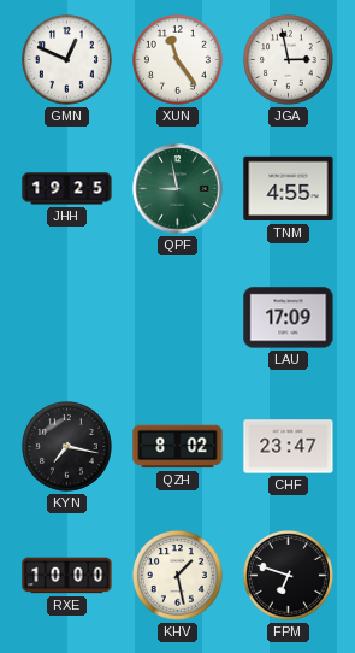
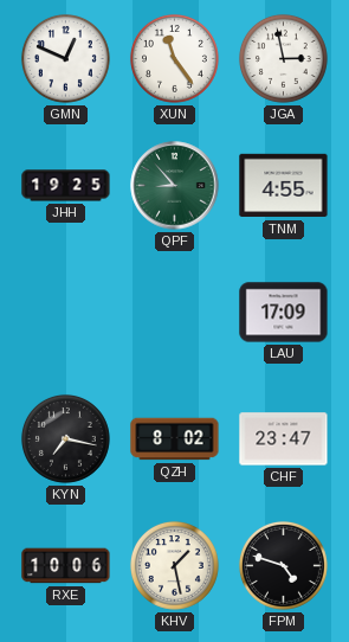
QPF: 8:58 -> 8:53
RXE: 10:00 -> 10:06
FPM: 6:48 -> 4:48
